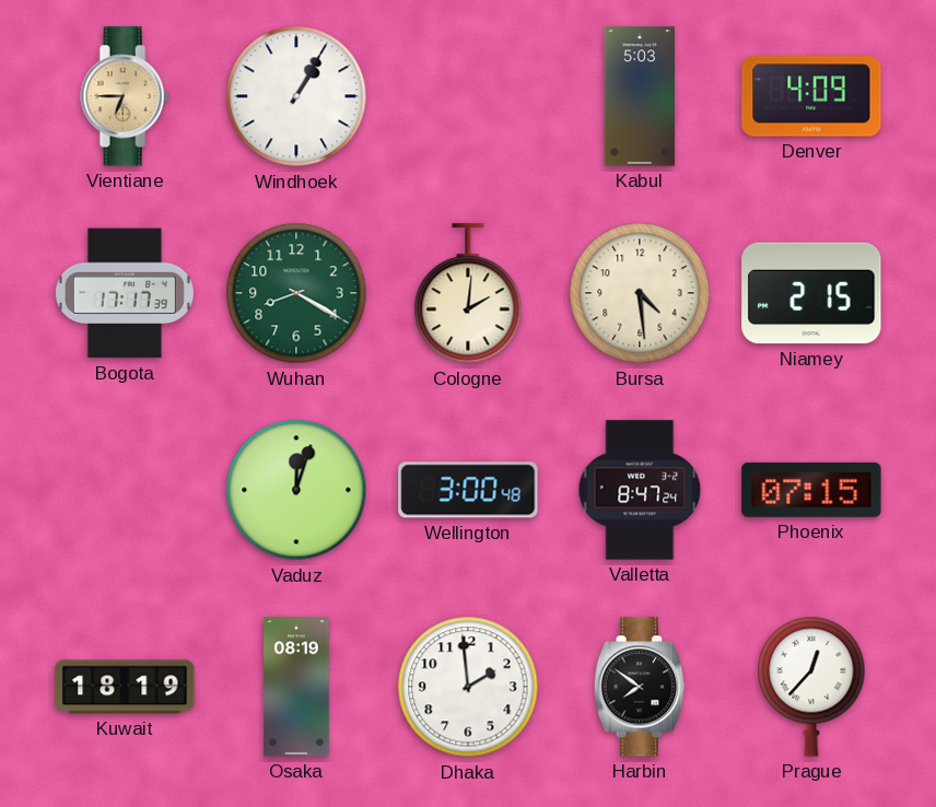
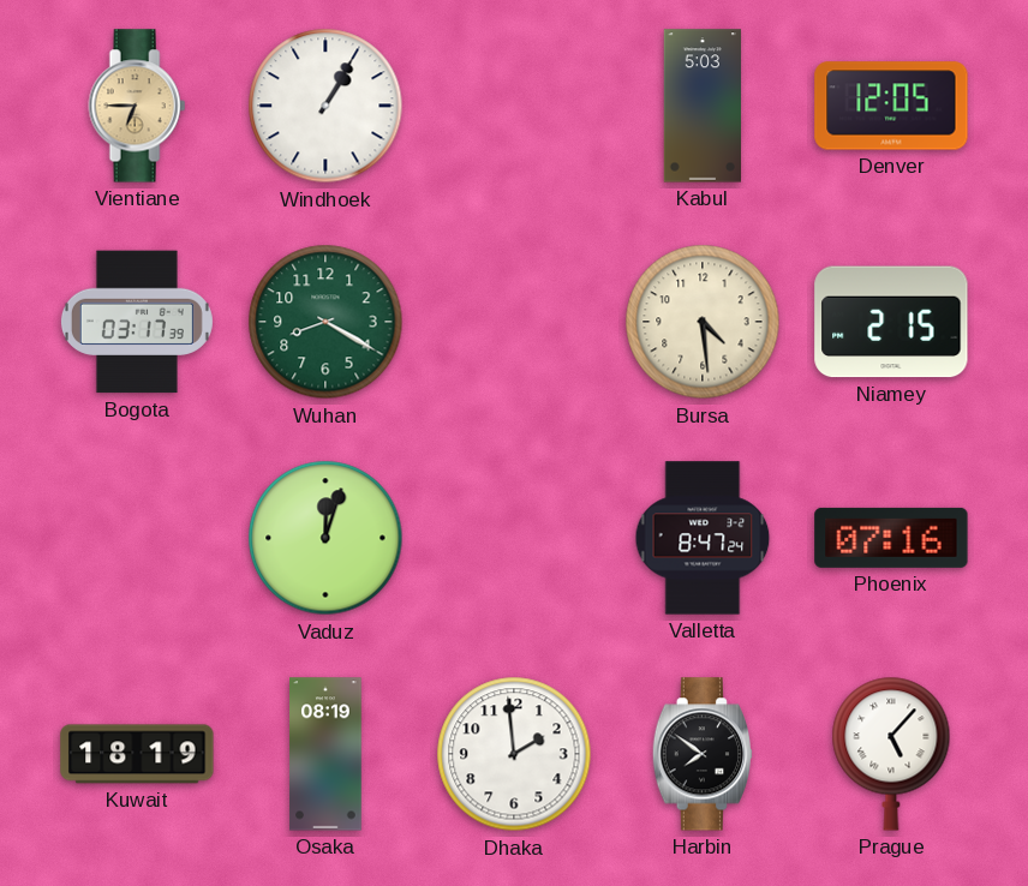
Denver: 4:09 -> 12:05
Bogota: 17:17 -> 03:17
Cologne: 2:01 -> none
Wellington: 3:00 -> none
Phoenix: 07:15 -> 07:16
Prague: 12:37 -> 5:07
